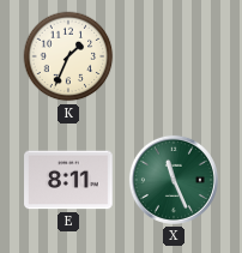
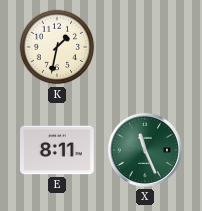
K: 1:34 -> 1:32
